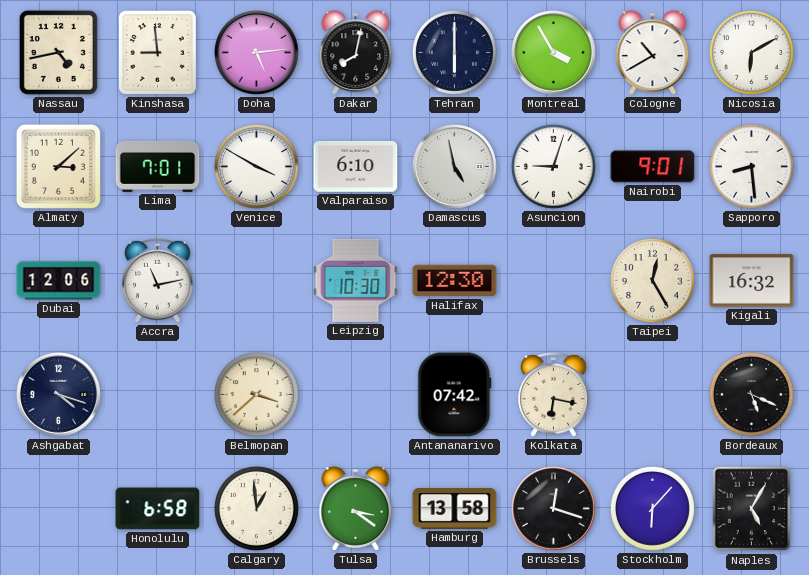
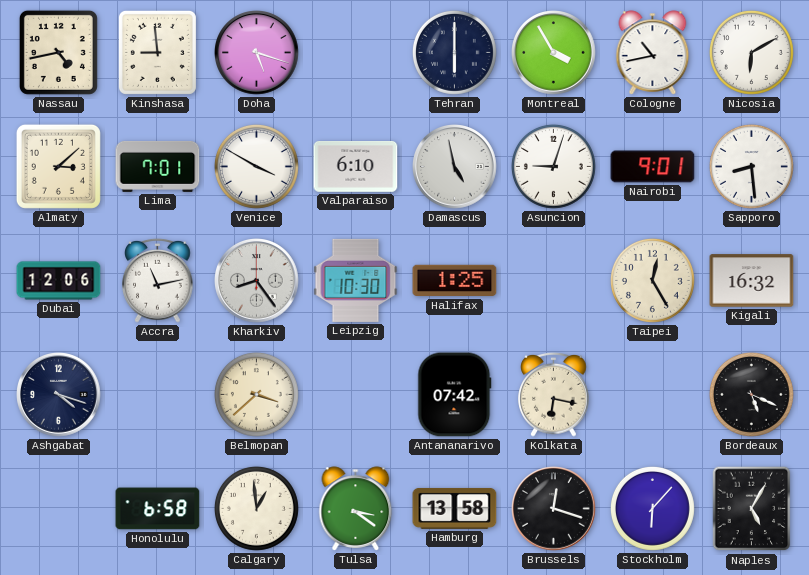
Doha: 5:14 -> 5:18
Dakar: 8:02 -> none
Cologne: 10:40 -> 10:43
Kharkiv: none -> 8:24
Halifax: 12:30 -> 1:25
